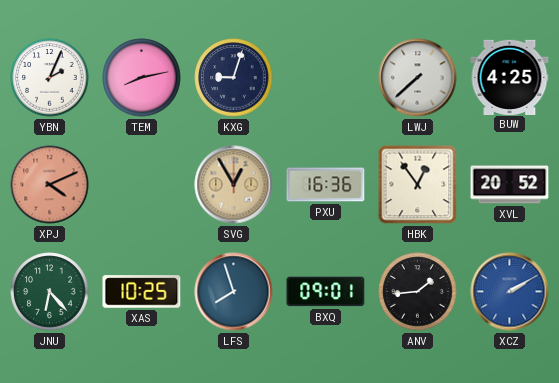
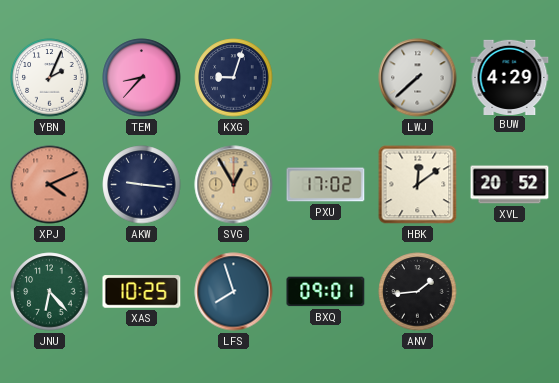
TEM: 8:13 -> 8:37
BUW: 4:25 -> 4:29
AKW: none -> 9:16
PXU: 16:36 -> 17:02
HBK: 12:54 -> 12:09
XCZ: 2:10 -> none
